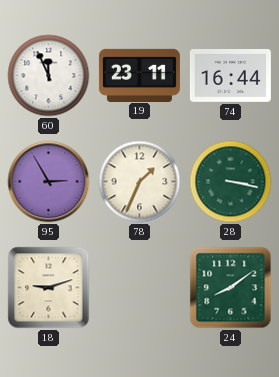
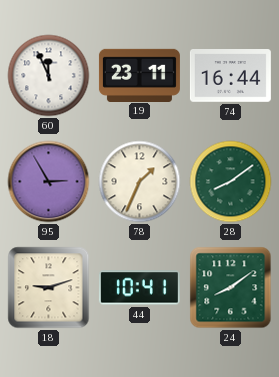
28: 3:17 -> 8:09
44: none -> 10:41
